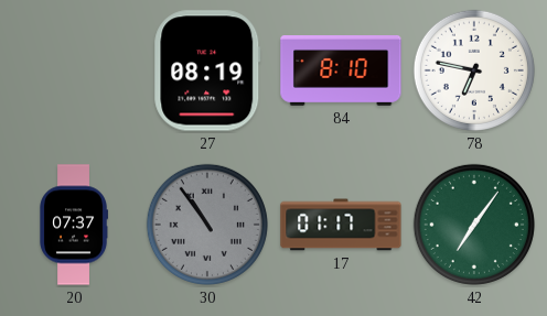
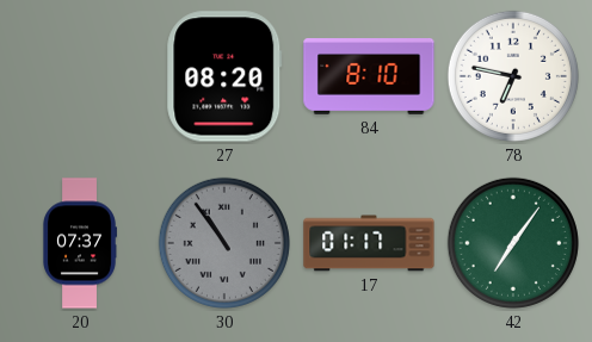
27: 08:19 -> 08:20
